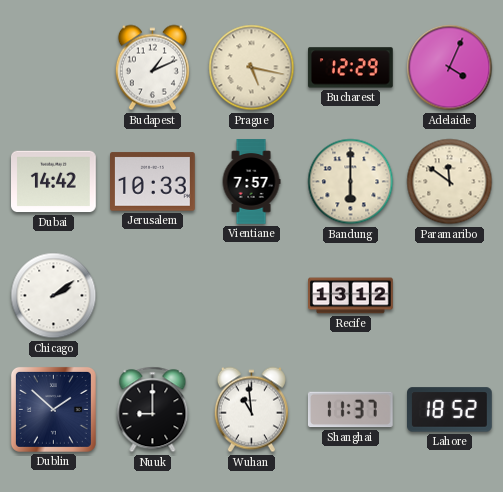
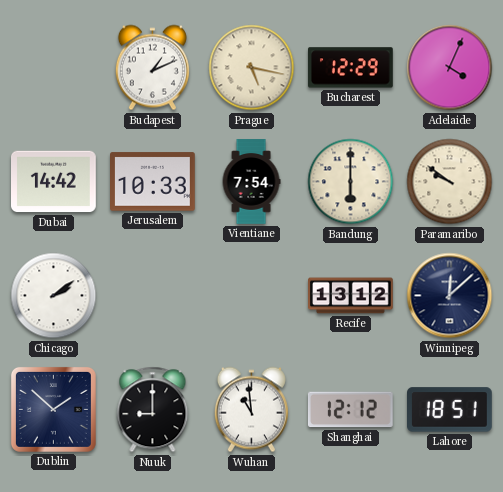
Vientiane: 7:57 -> 7:54
Paramaribo: 11:51 -> 9:51
Winnipeg: none -> 12:08
Shanghai: 11:37 -> 12:12
Lahore: 18:52 -> 18:51
